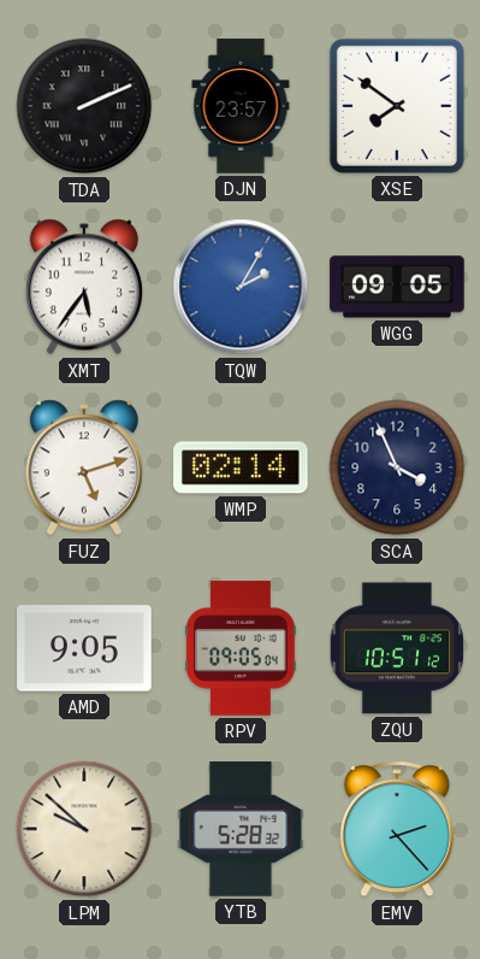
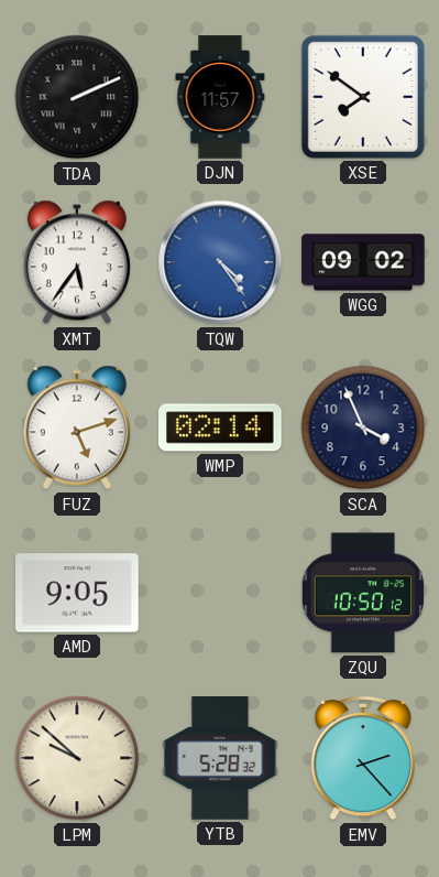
DJN: 23:57 -> 11:57
TQW: 2:05 -> 4:24
WGG: 09:05 -> 09:02
RPV: 09:05 -> none
ZQU: 10:51 -> 10:50
